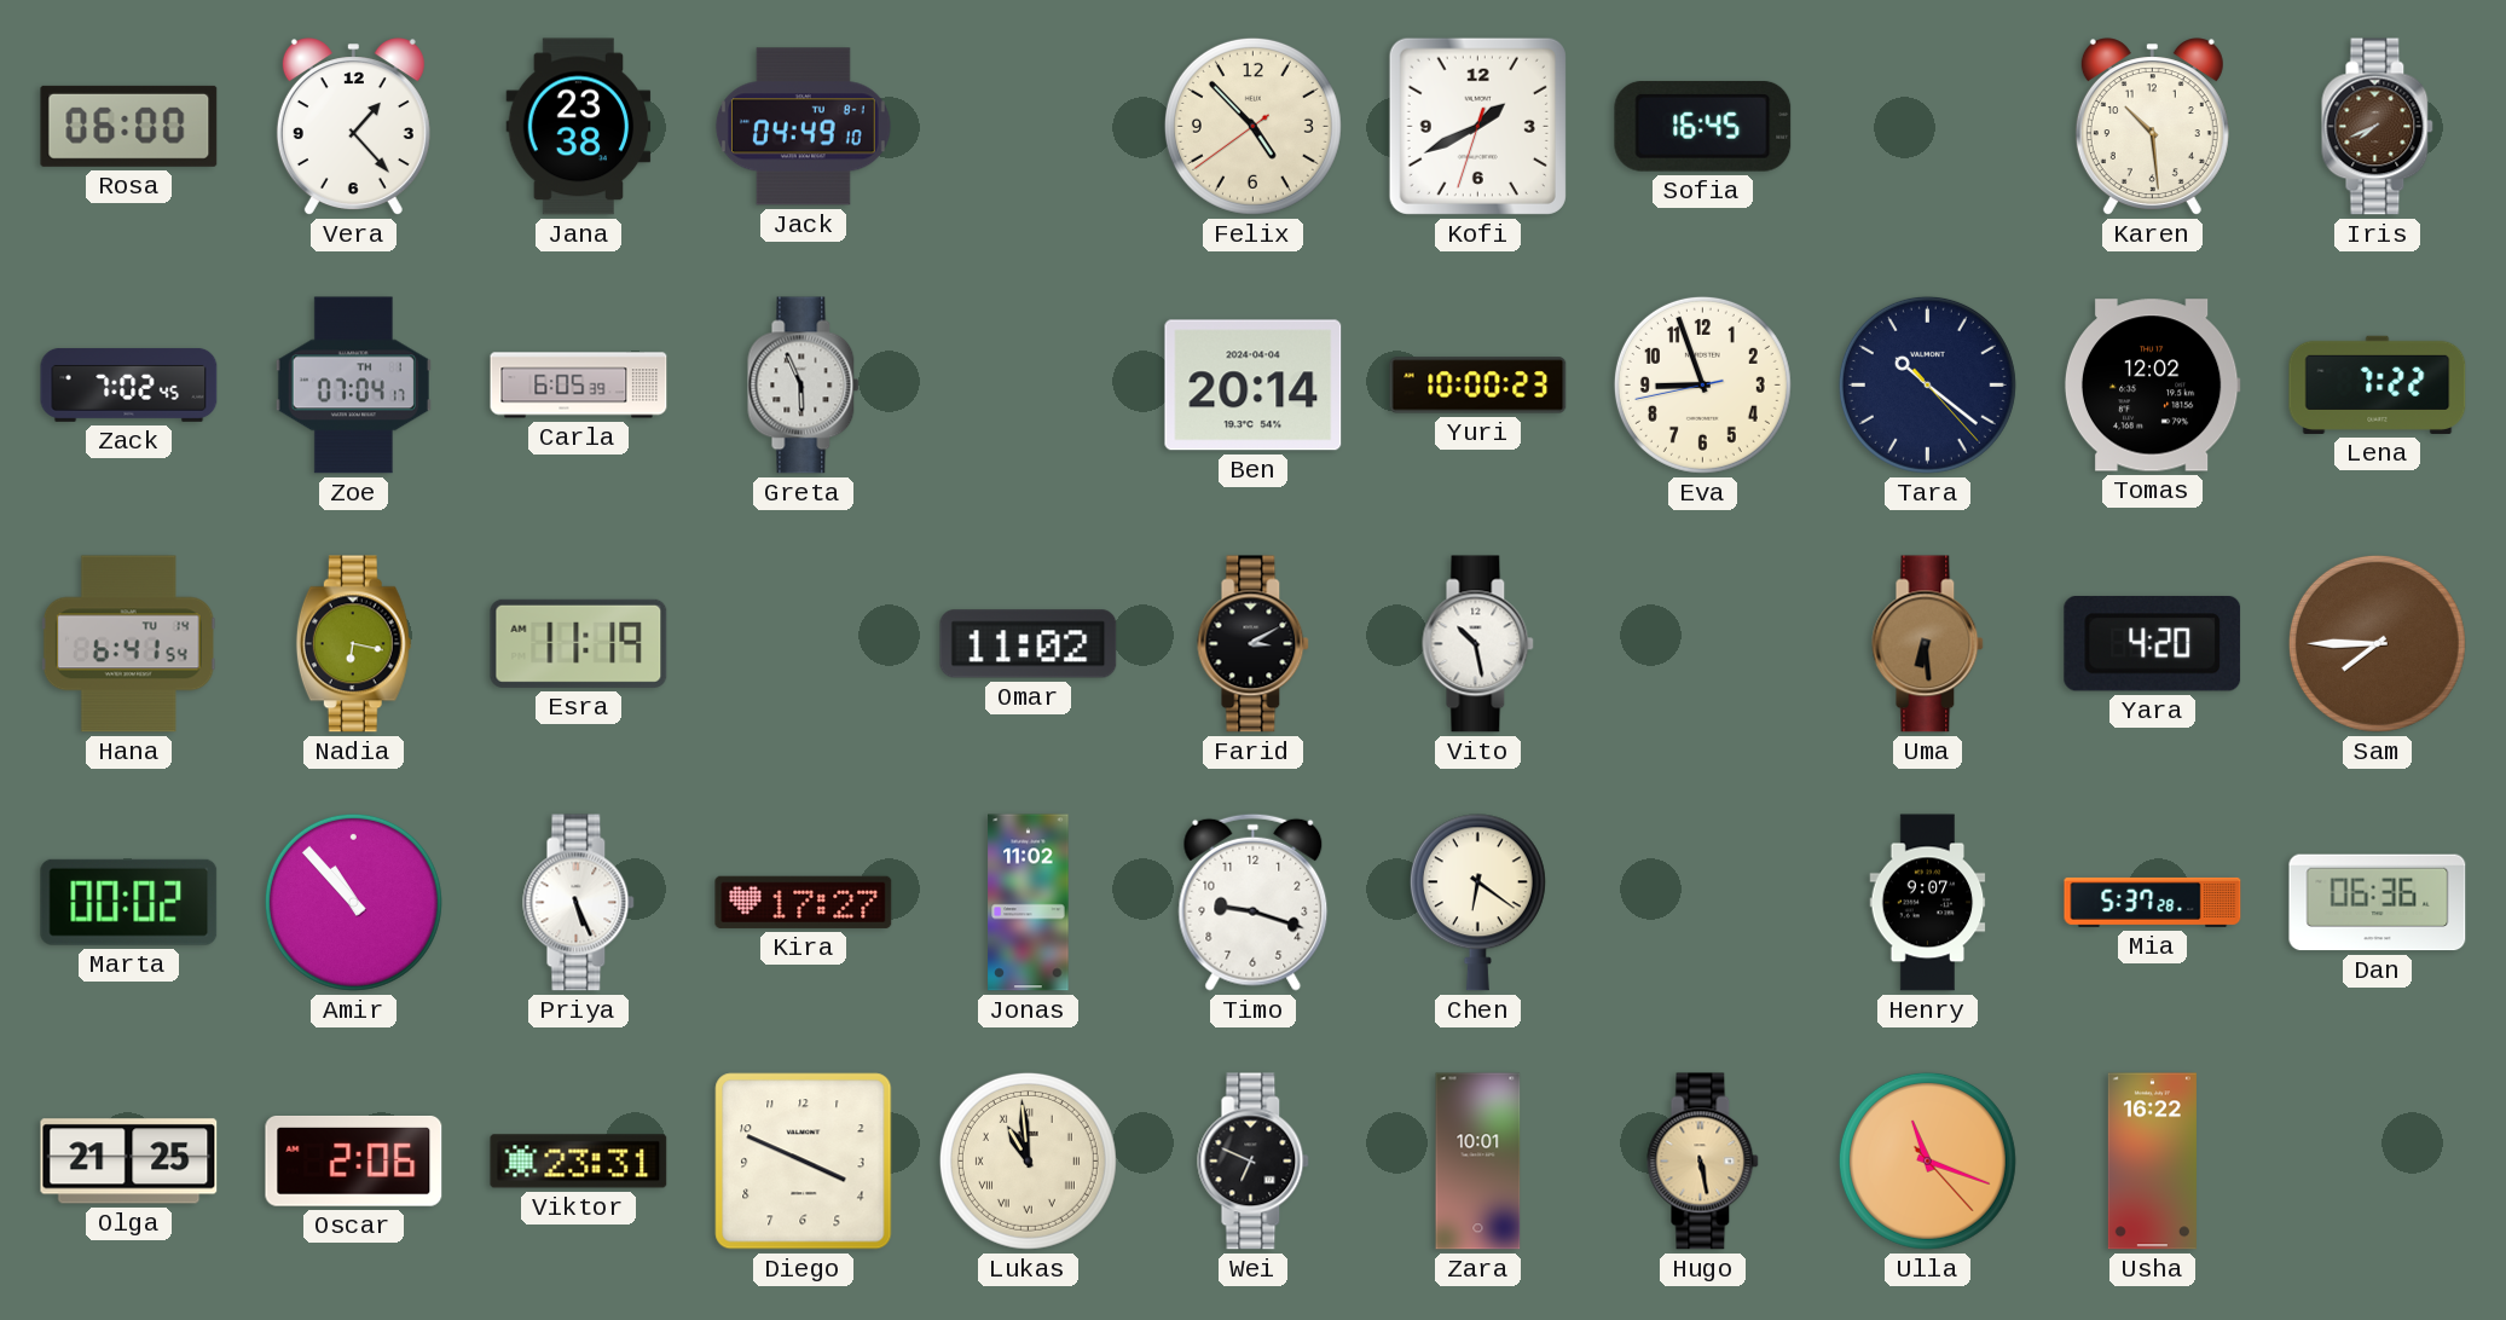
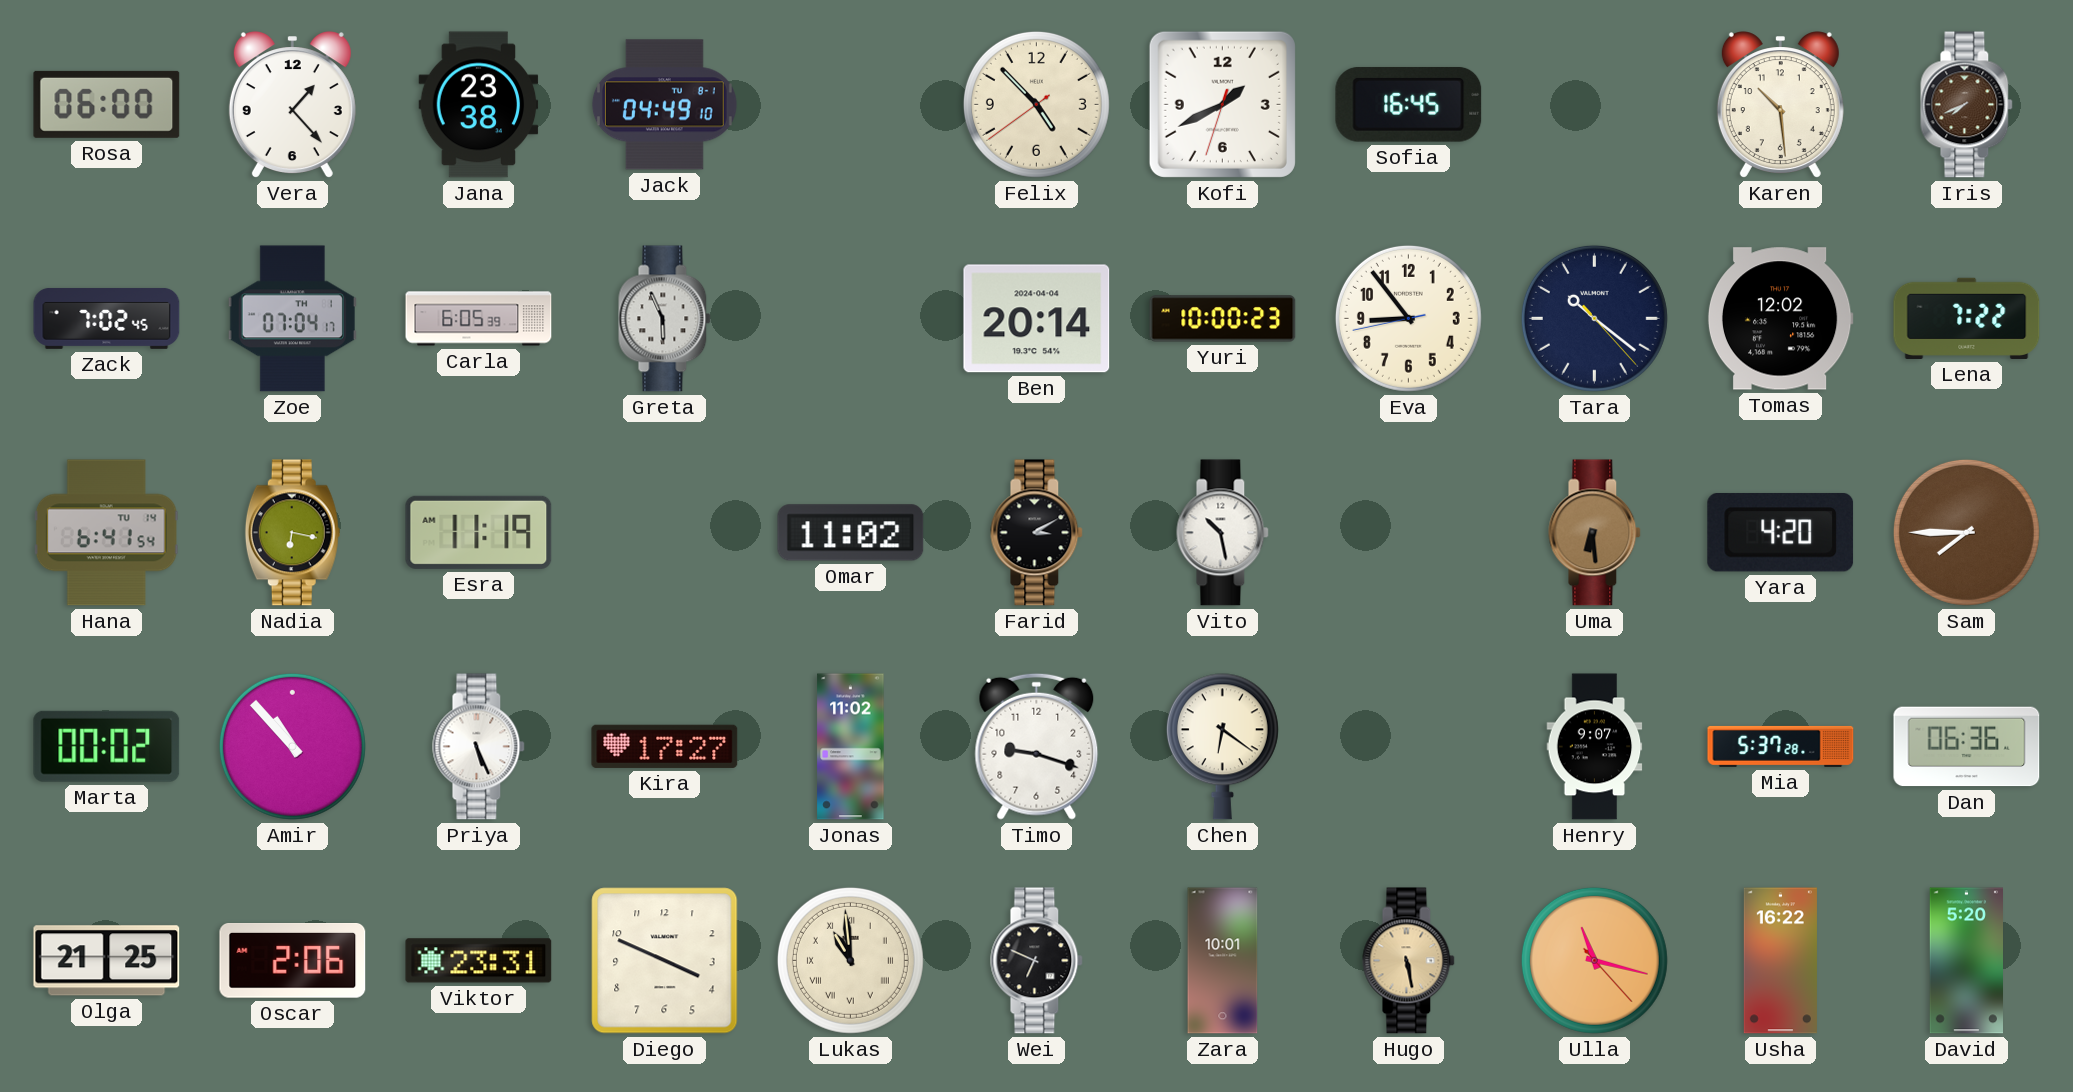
Eva: 8:56 -> 8:53
Ulla: 11:18 -> 11:17
David: none -> 5:20
